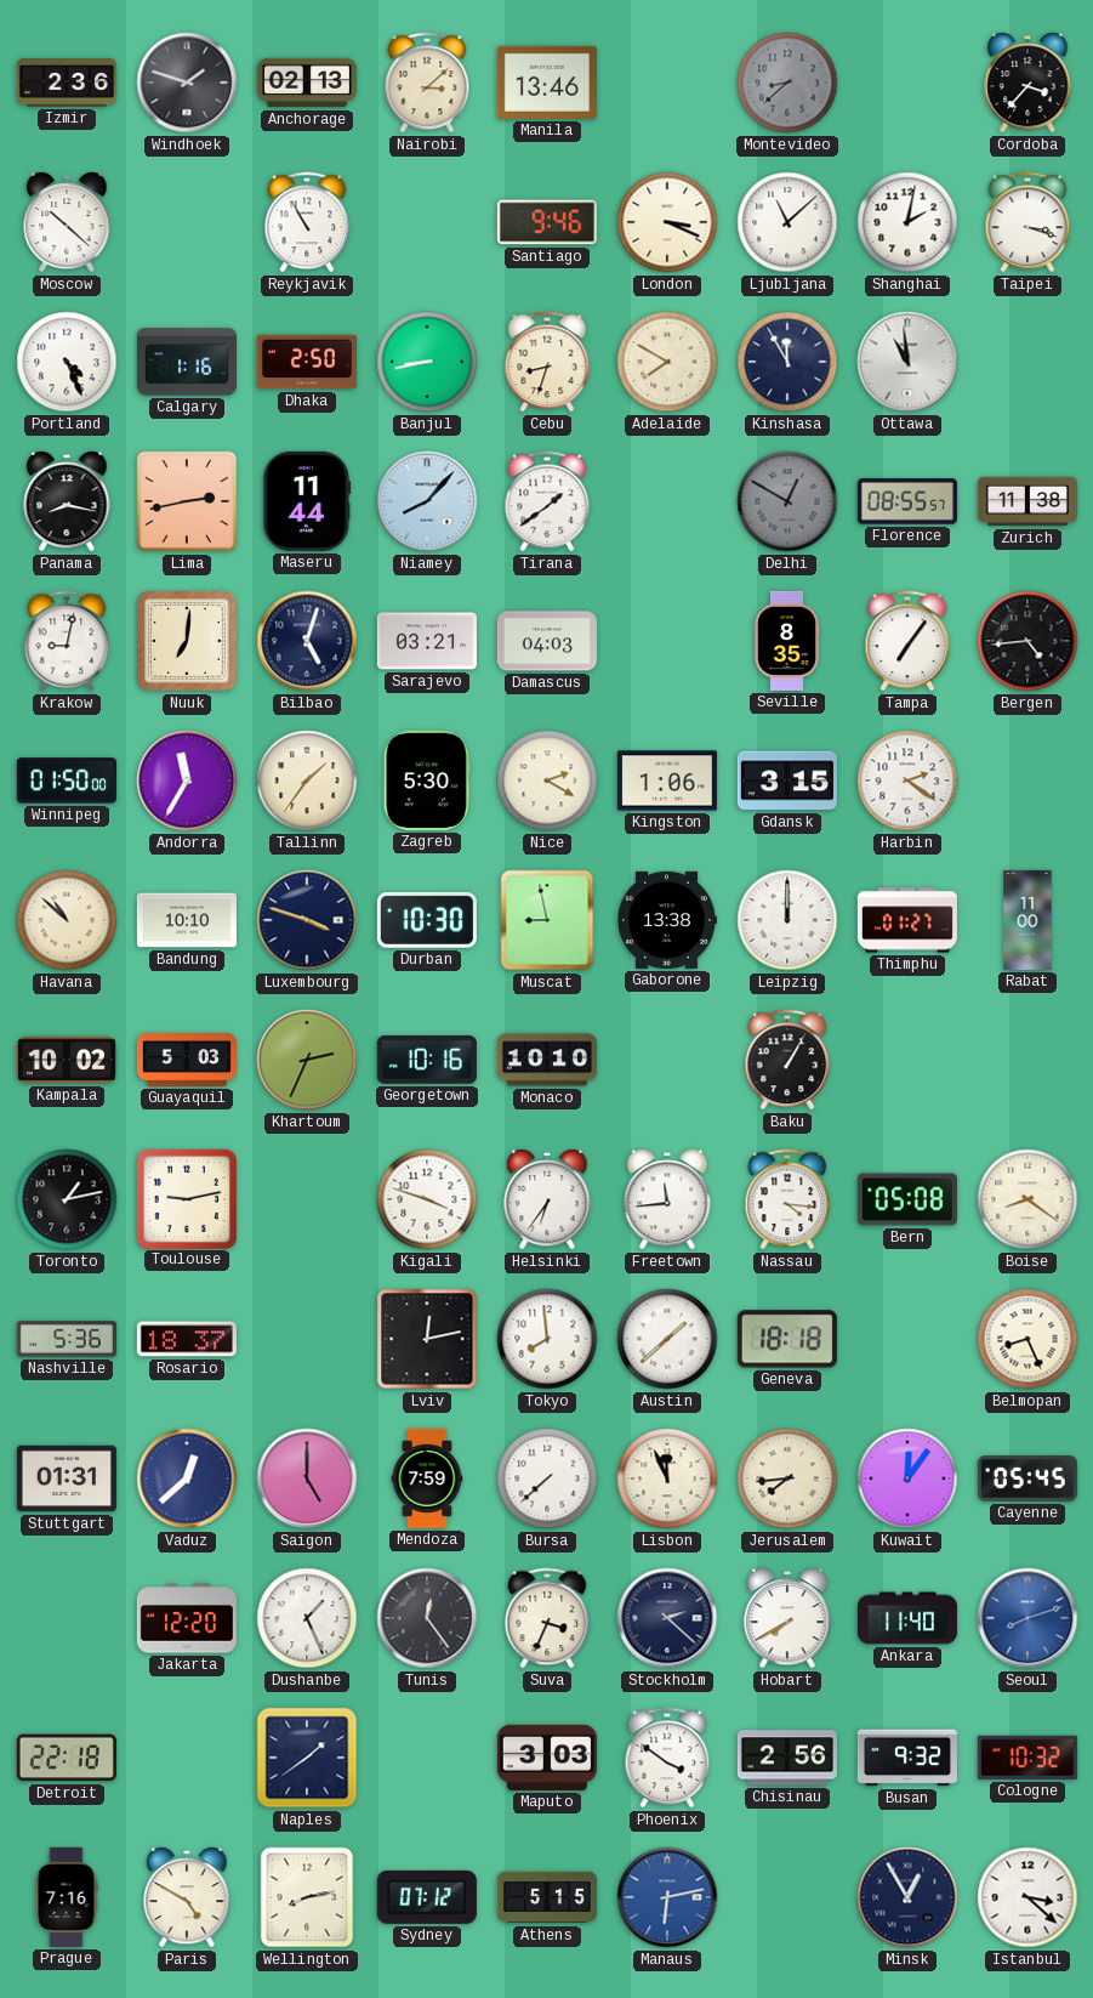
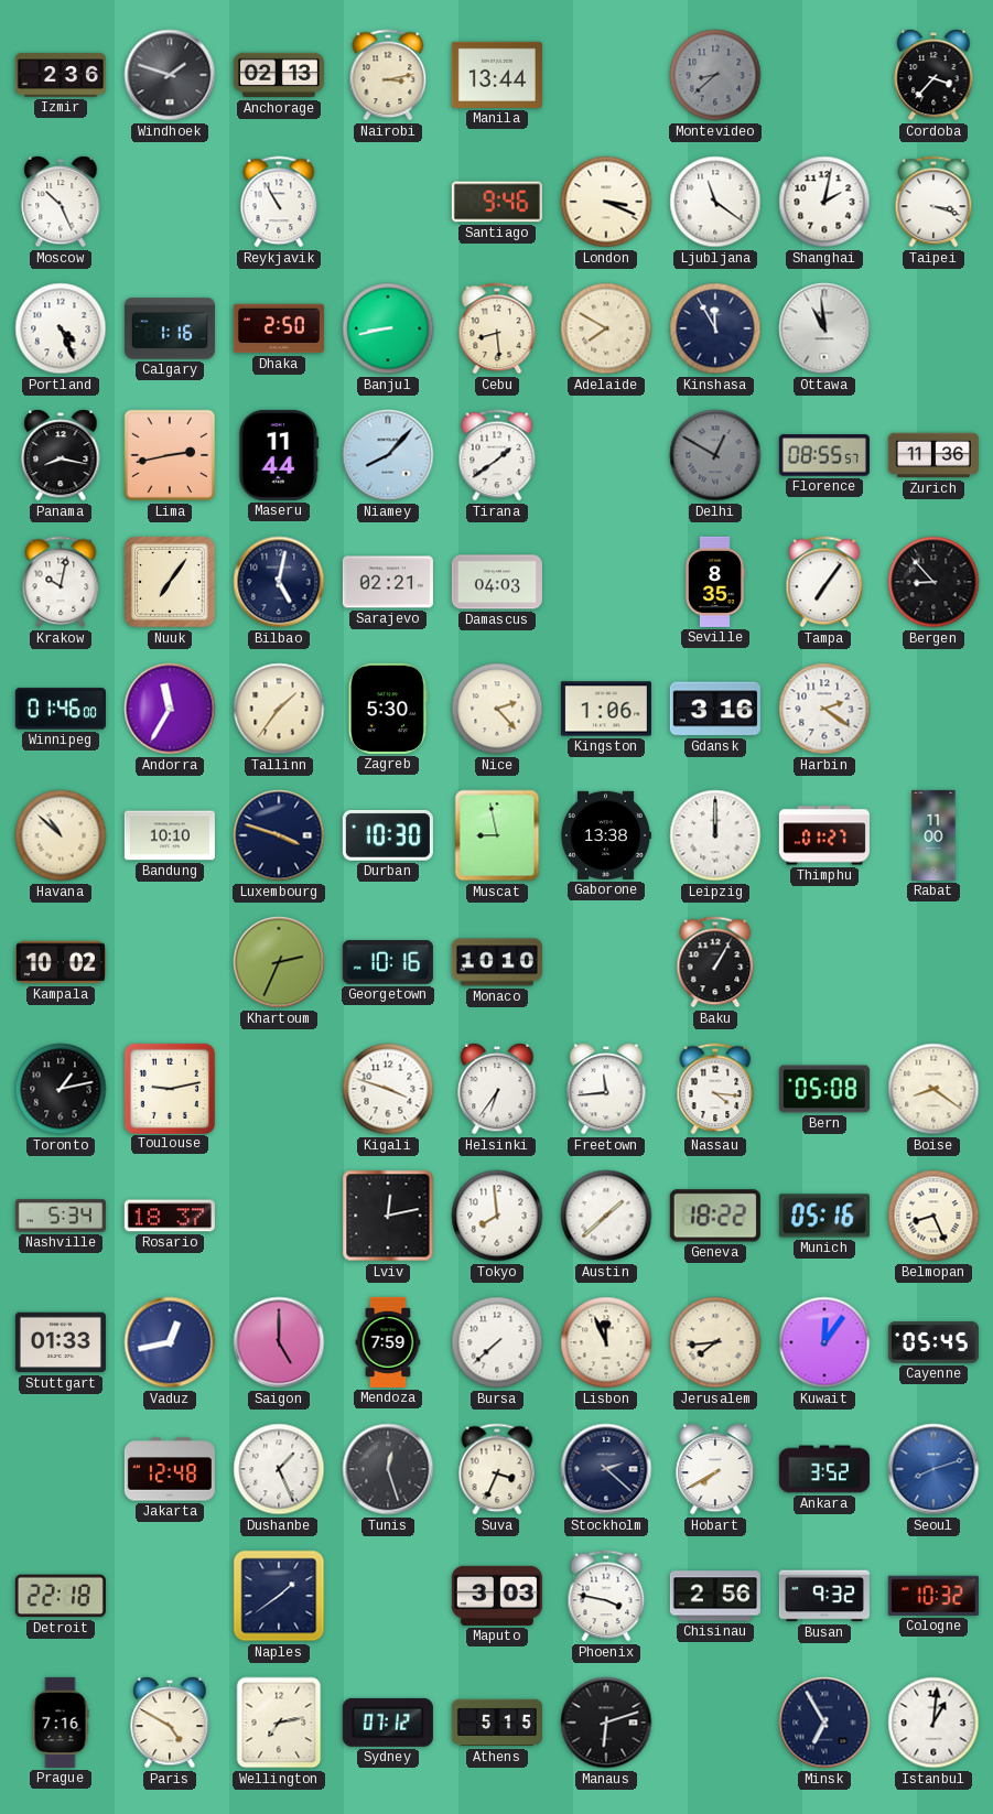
Nairobi: 3:08 -> 3:13
Manila: 13:46 -> 13:44
Moscow: 10:22 -> 10:26
Ljubljana: 11:08 -> 11:21
Cebu: 8:33 -> 8:29
Zurich: 11:38 -> 11:36
Krakow: 9:02 -> 10:02
Nuuk: 7:01 -> 7:06
Bilbao: 5:03 -> 5:02
Sarajevo: 03:21 -> 02:21
Bergen: 4:44 -> 8:53
Winnipeg: 01:50 -> 01:46
Nice: 2:20 -> 2:23
Gdansk: 3:15 -> 3:16
Guayaquil: 5:03 -> none
Nashville: 5:36 -> 5:34
Geneva: 18:18 -> 18:22
Munich: none -> 05:16
Stuttgart: 01:31 -> 01:33
Vaduz: 12:38 -> 12:43
Jakarta: 12:20 -> 12:48
Tunis: 12:24 -> 12:27
Ankara: 11:40 -> 3:52
Phoenix: 3:51 -> 3:47
Wellington: 8:13 -> 7:13
Manaus: 6:13 -> 6:12
Manaus dial: blue -> black
Minsk: 12:55 -> 6:55
Istanbul: 3:22 -> 1:01
